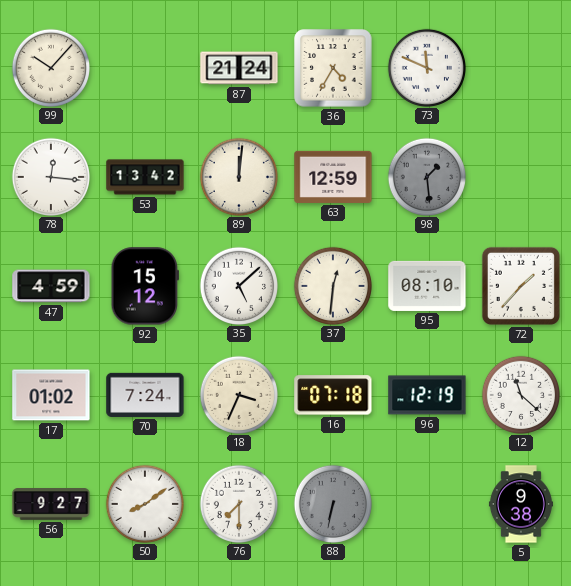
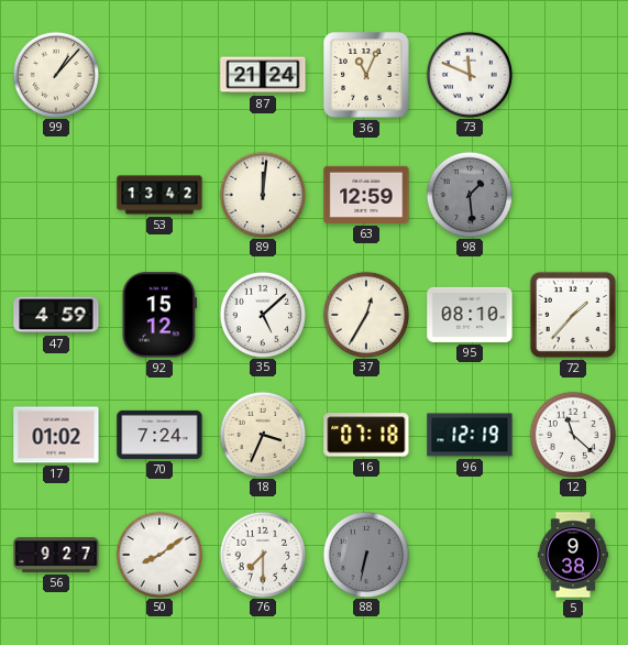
99: 10:07 -> 1:07
36: 4:35 -> 11:04
78: 12:16 -> none
37: 12:31 -> 12:35
